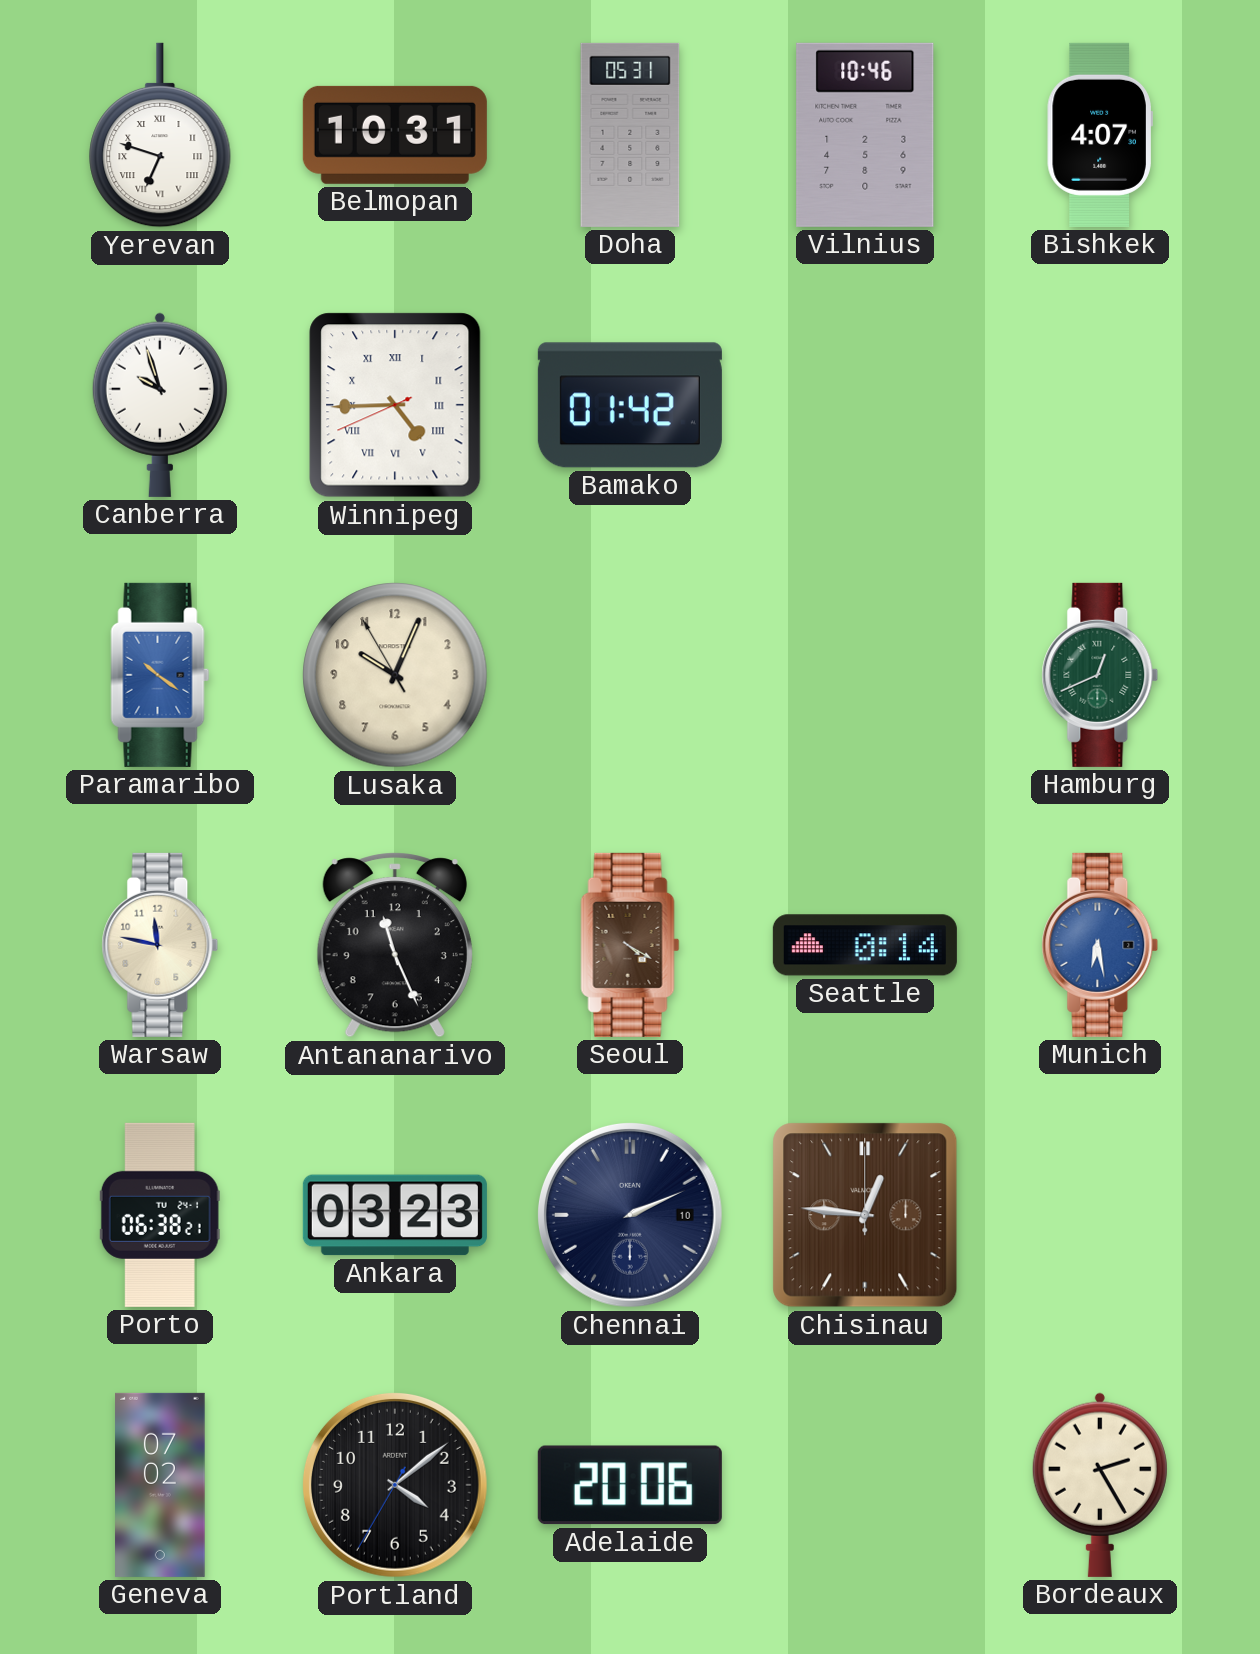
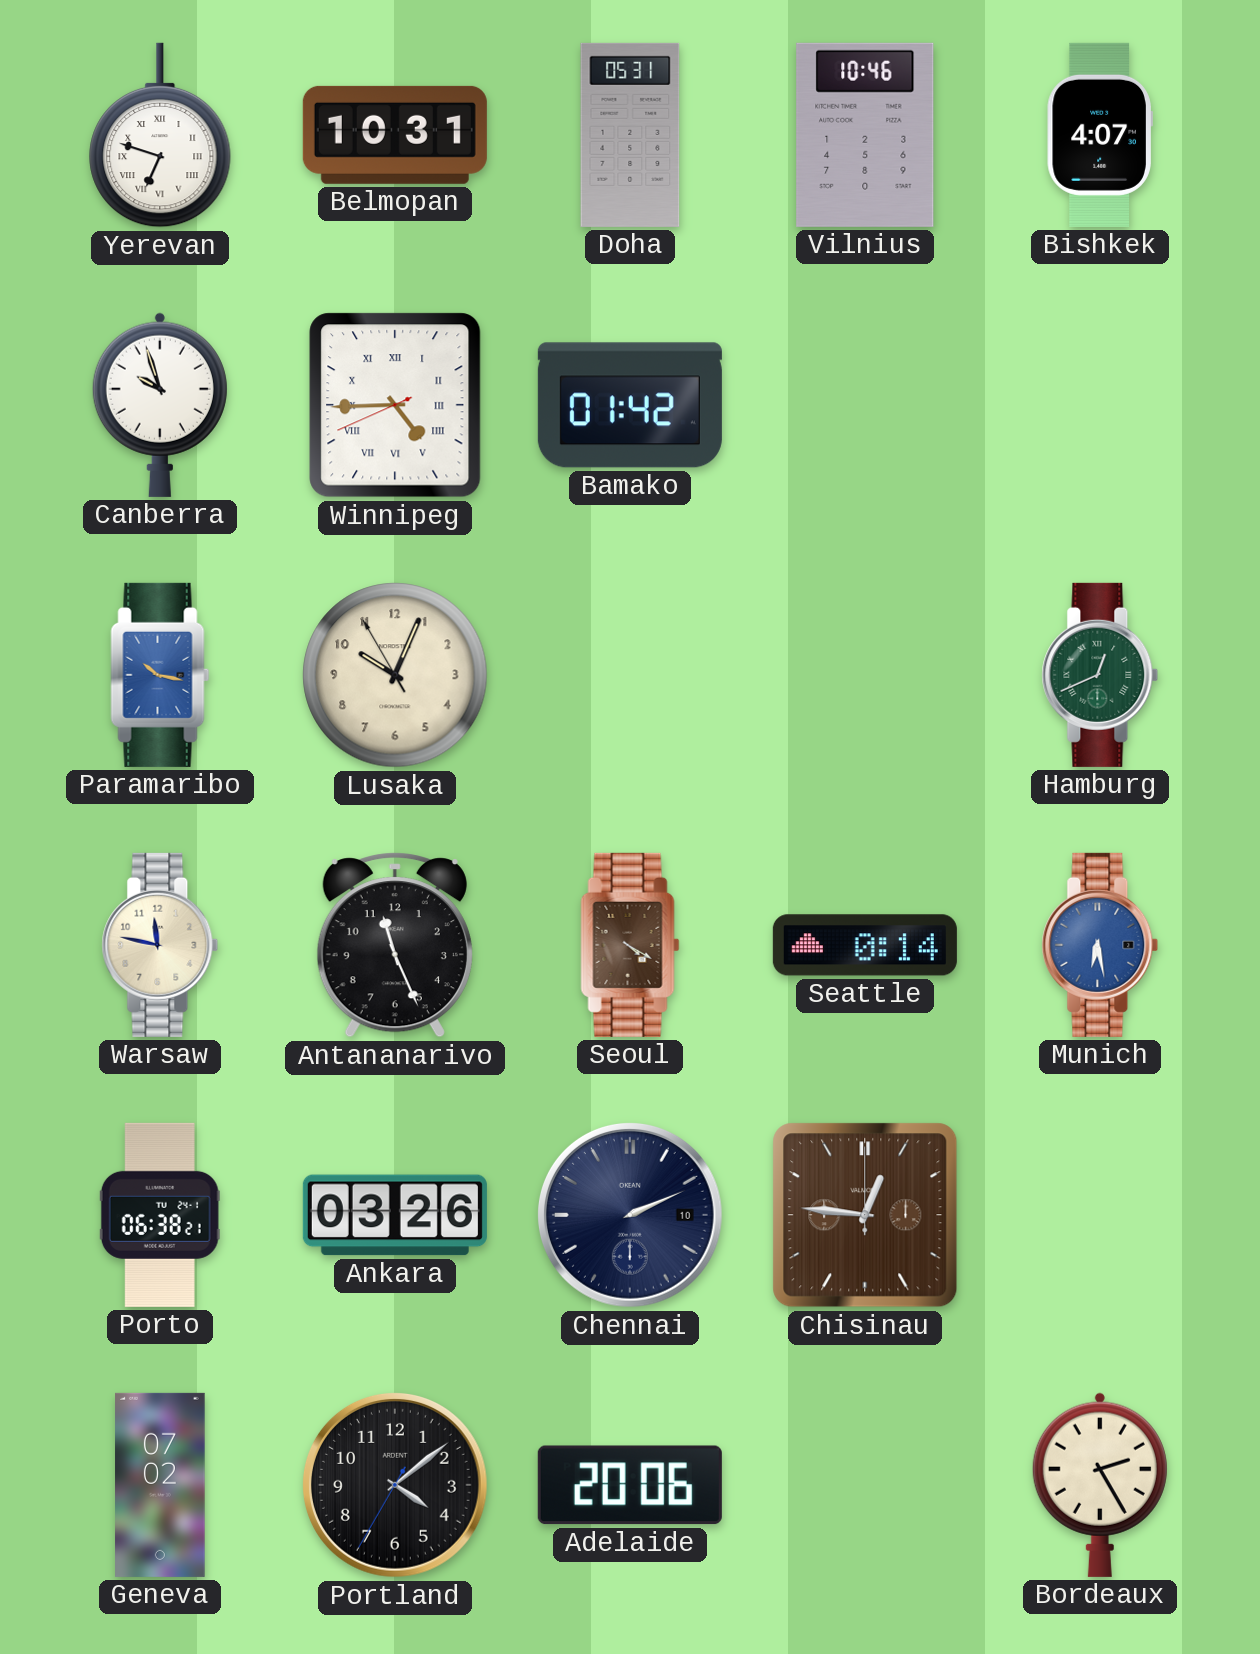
Paramaribo: 10:21 -> 10:17
Ankara: 03:23 -> 03:26
